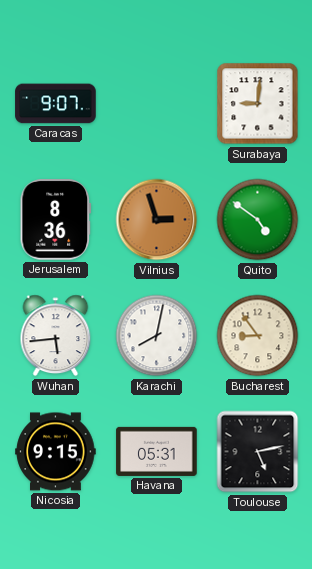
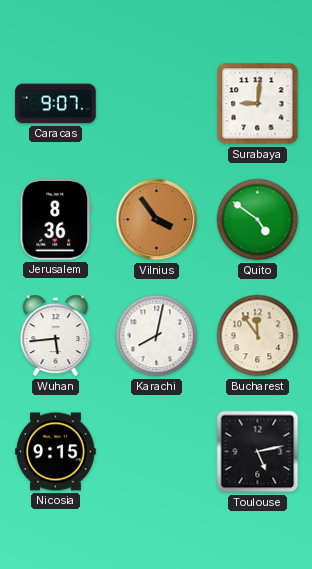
Vilnius: 2:57 -> 3:54
Bucharest: 8:54 -> 11:54
Havana: 05:31 -> none
